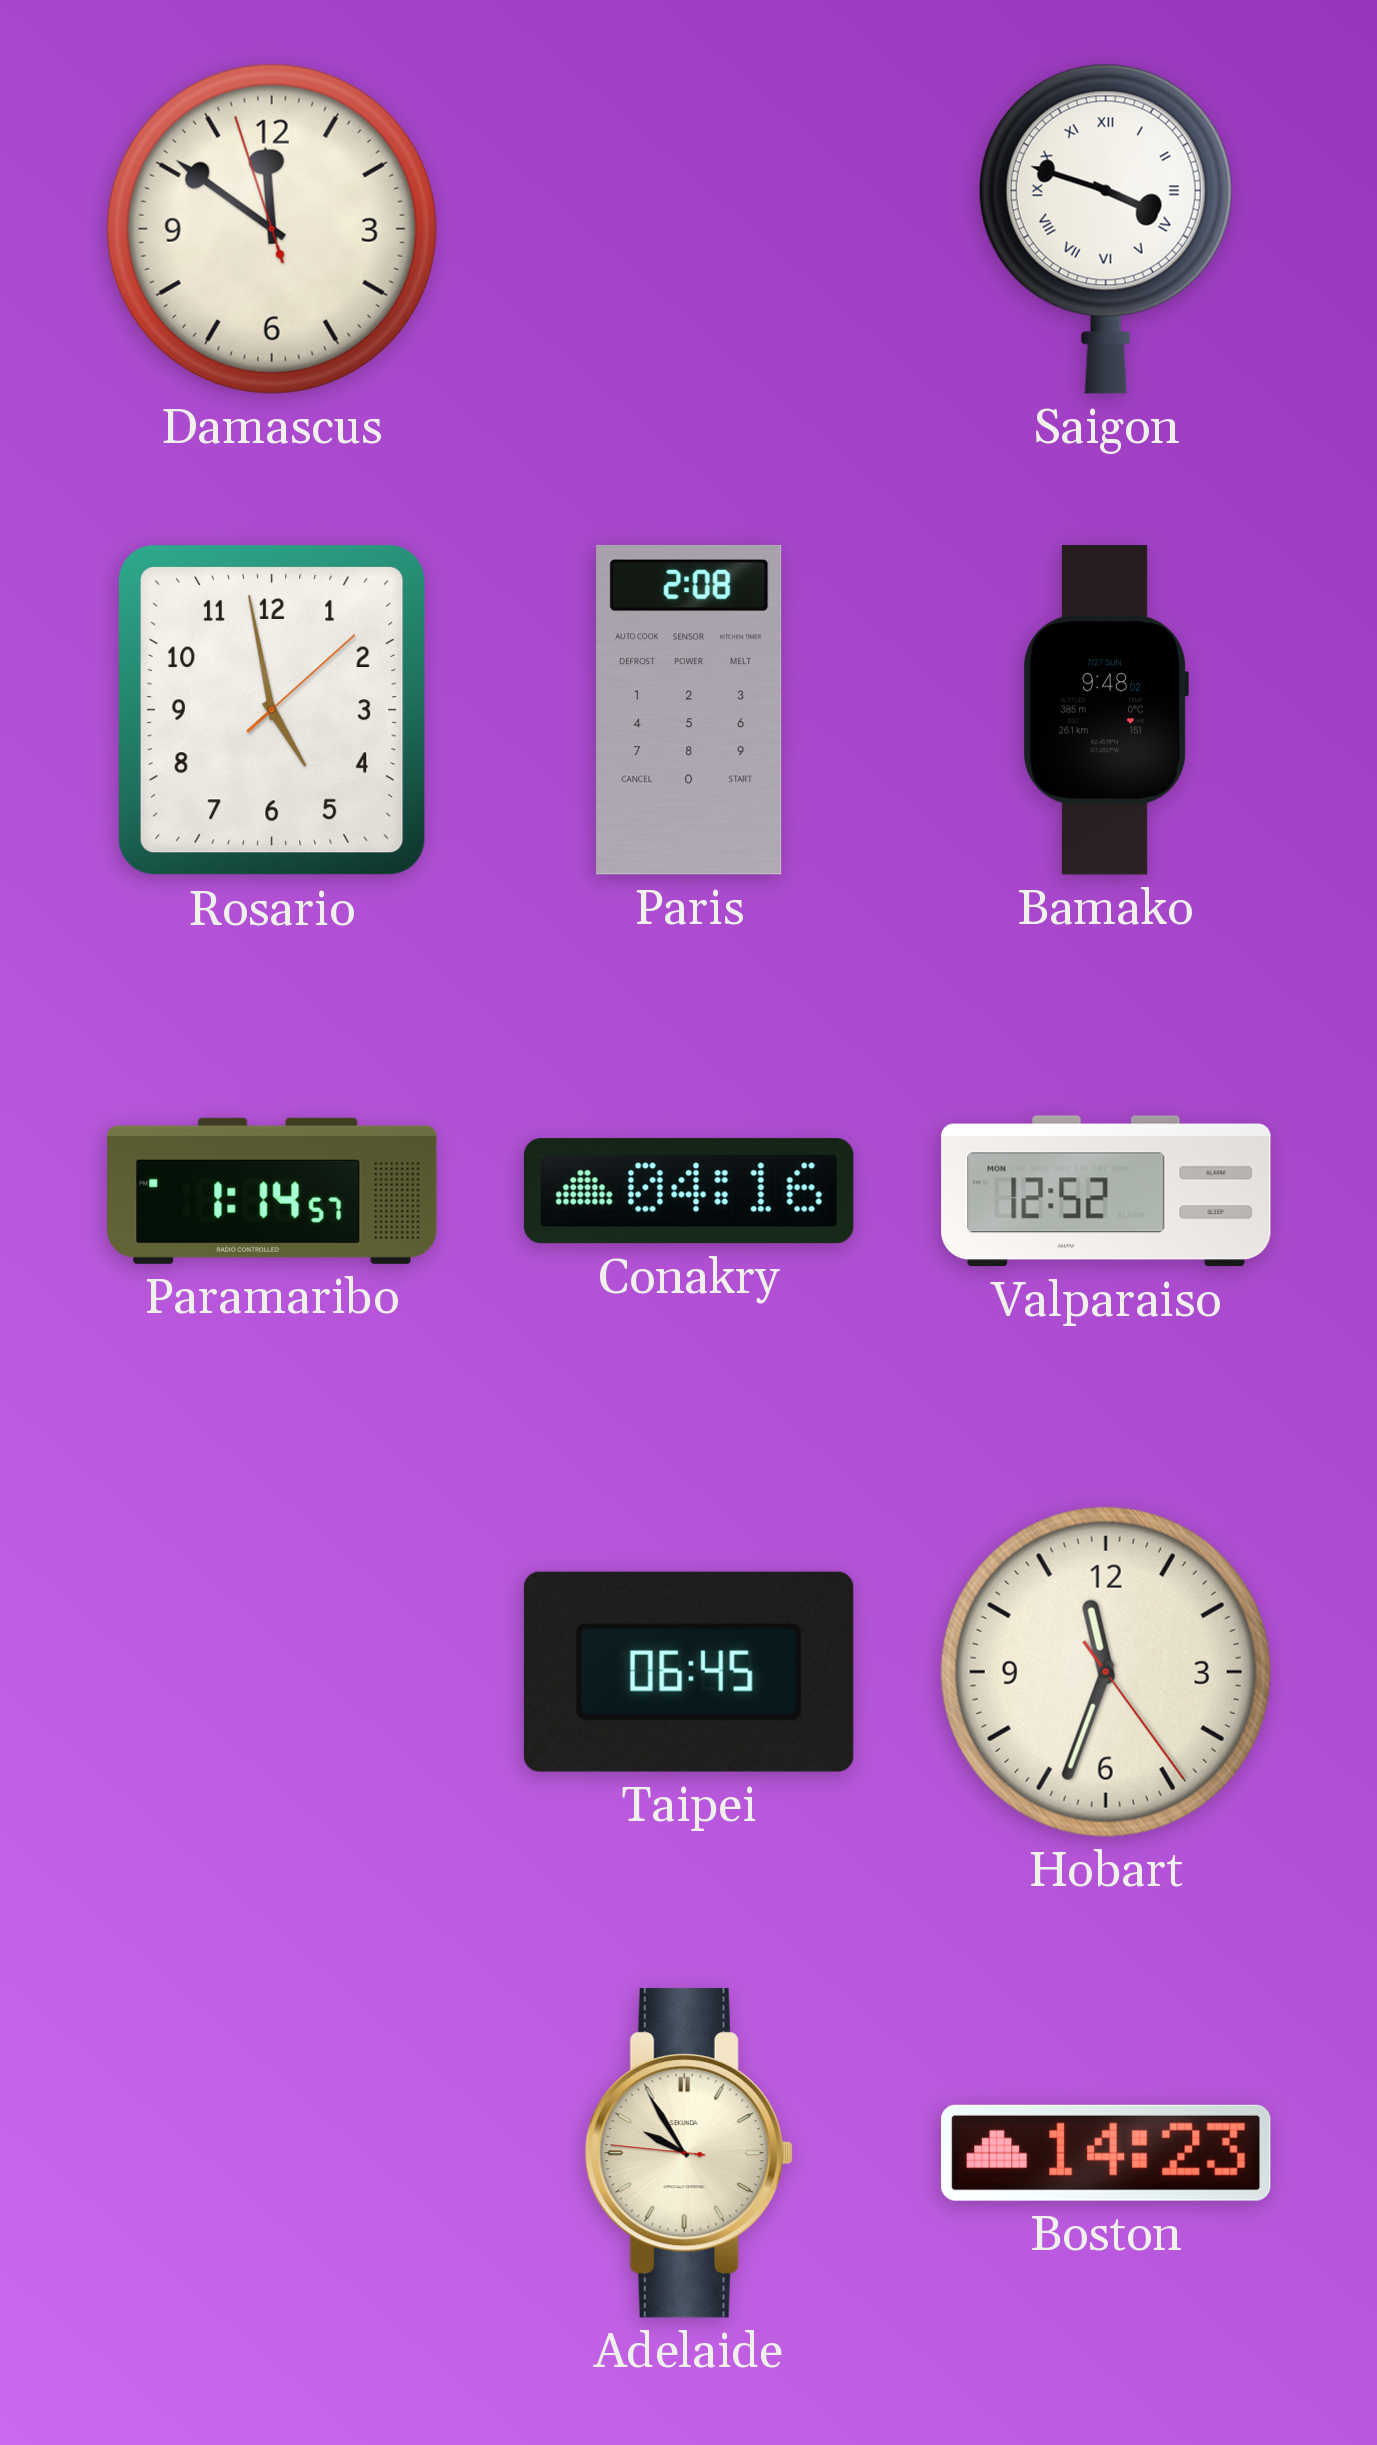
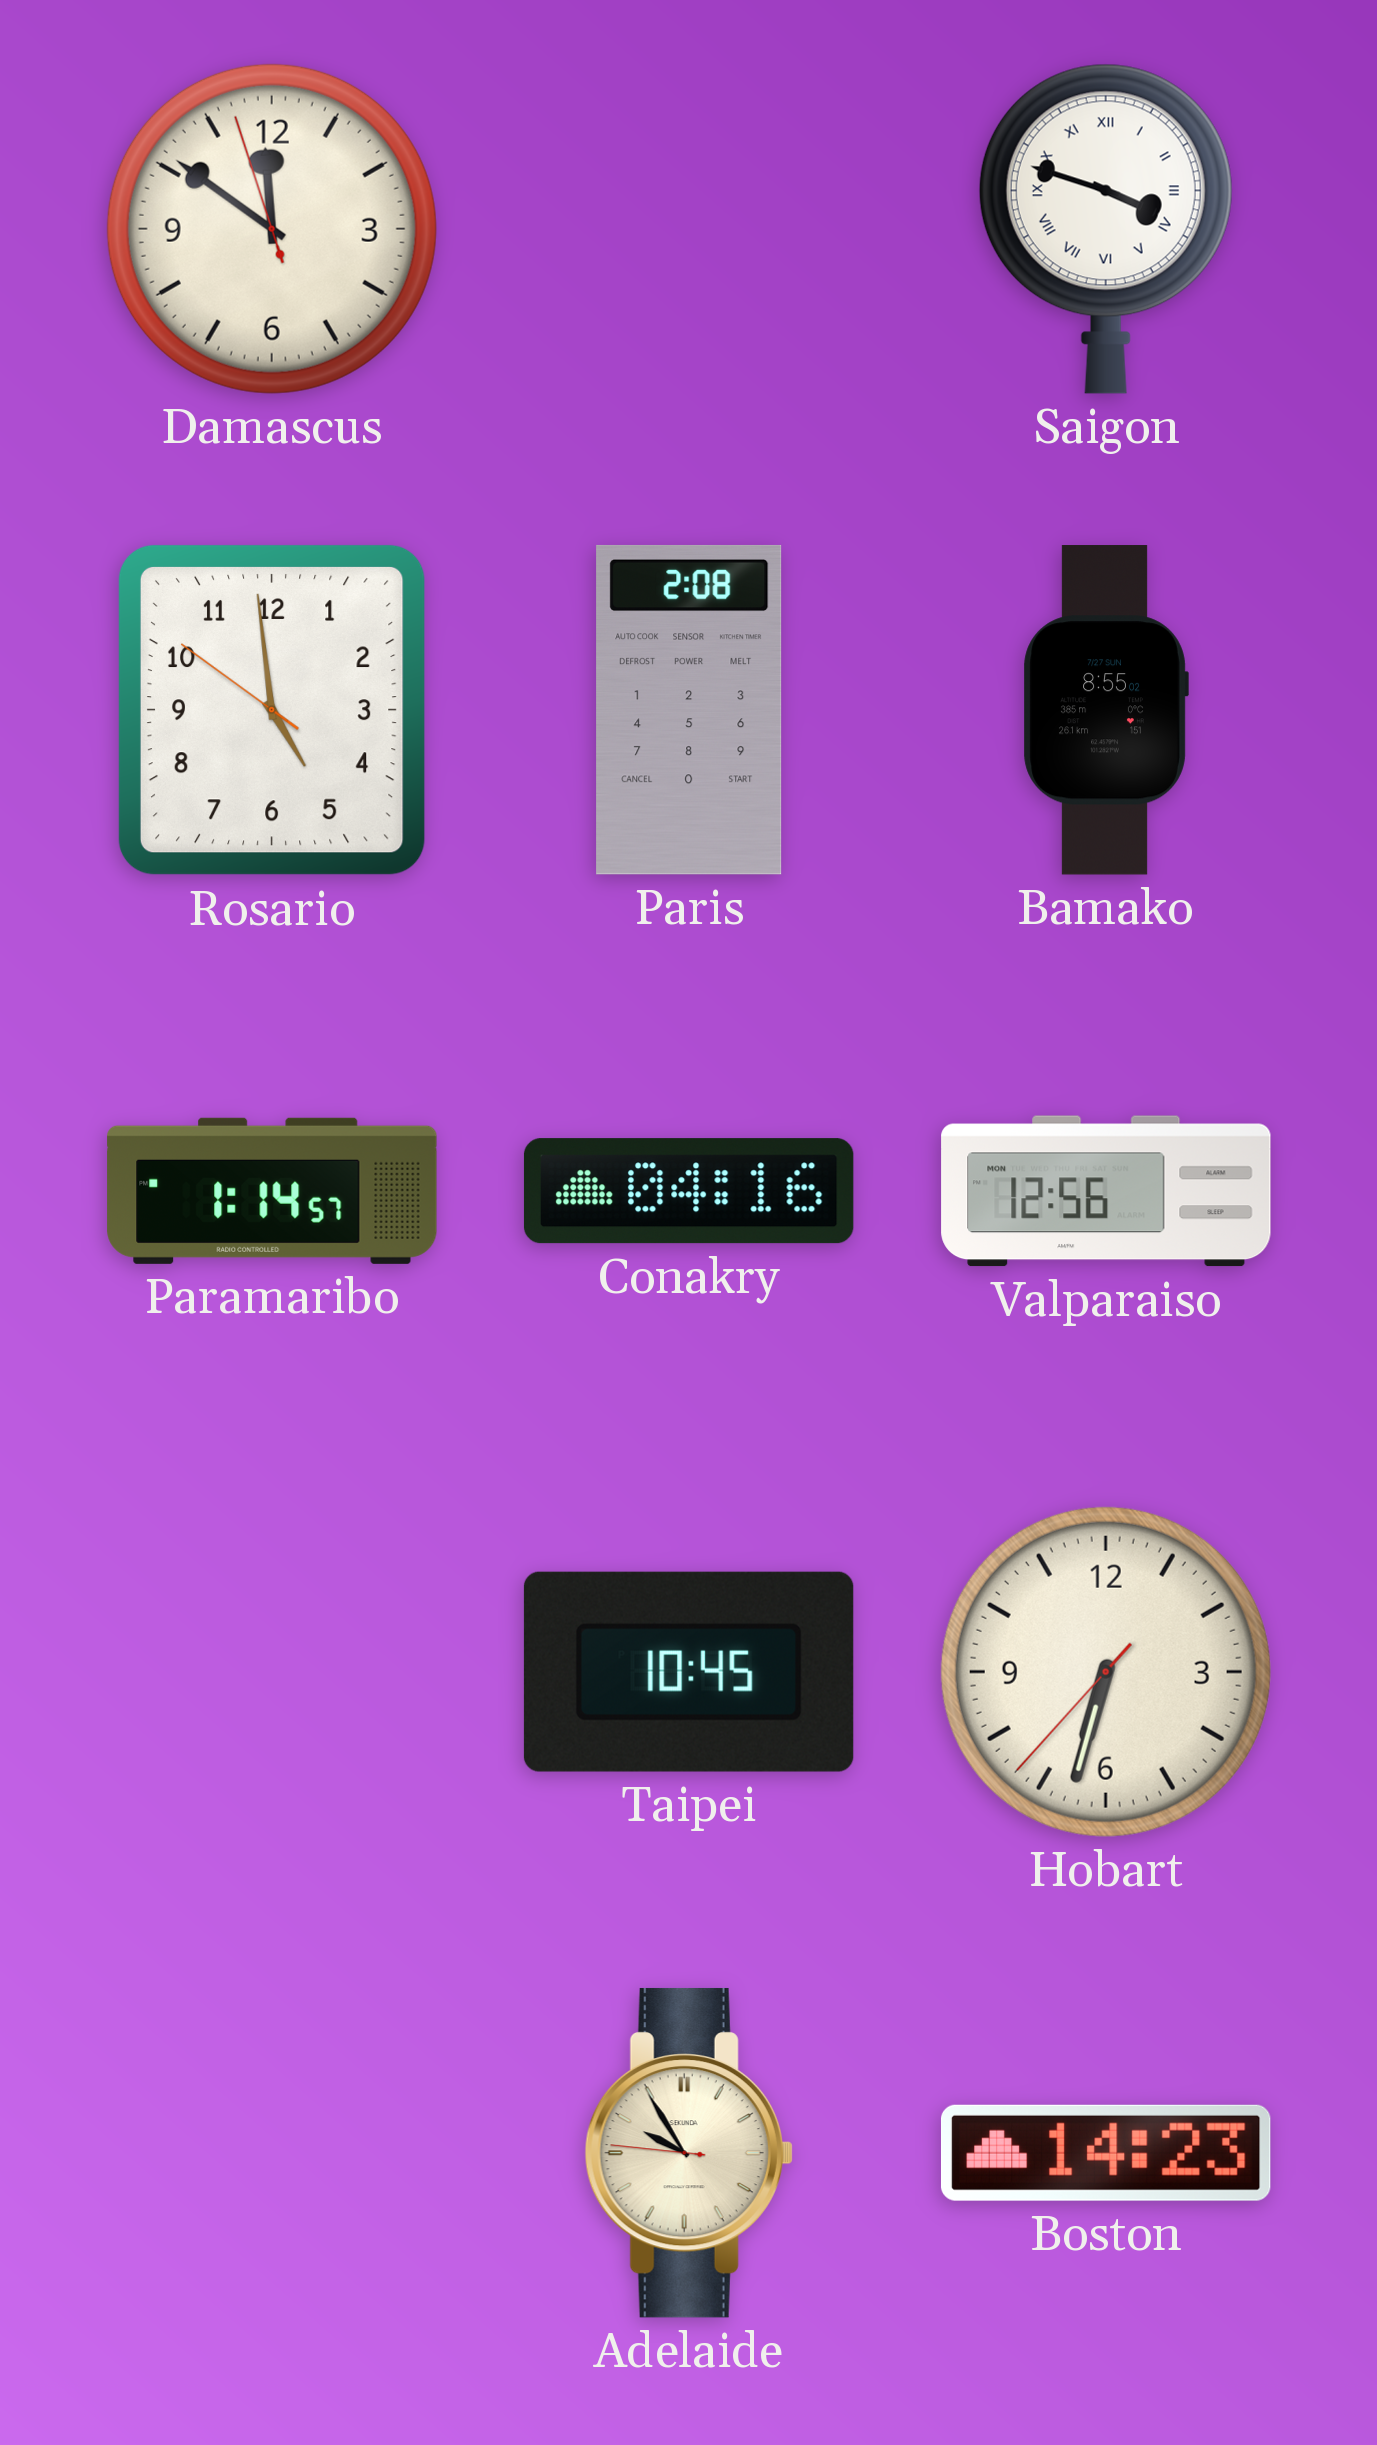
Rosario: 4:58:08 -> 4:58:51
Bamako: 9:48 -> 8:55
Valparaiso: 12:52 -> 12:56
Taipei: 06:45 -> 10:45
Hobart: 11:33 -> 6:32
